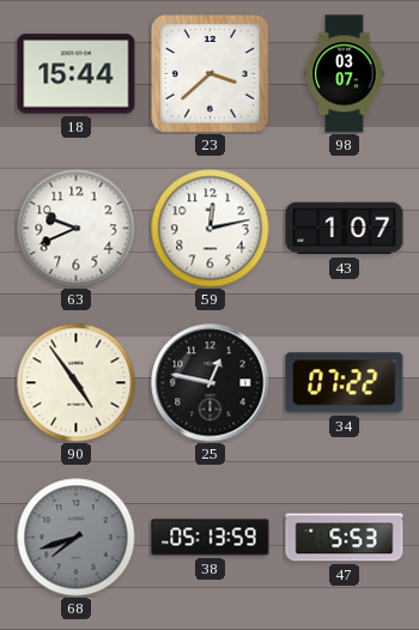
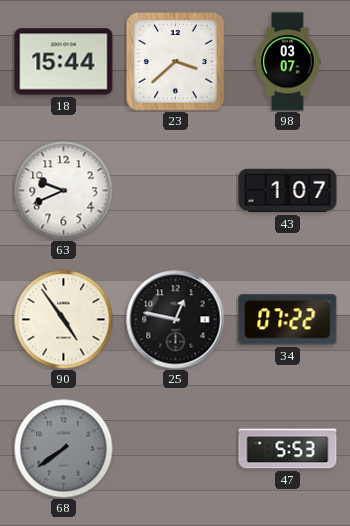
59: 12:13 -> none
68: 7:42 -> 7:39
38: 05:13 -> none
